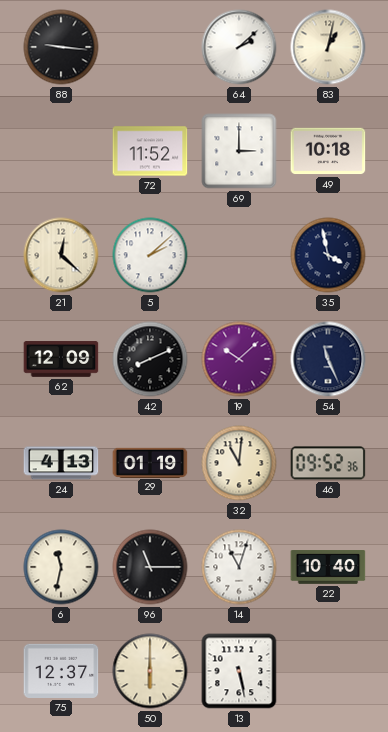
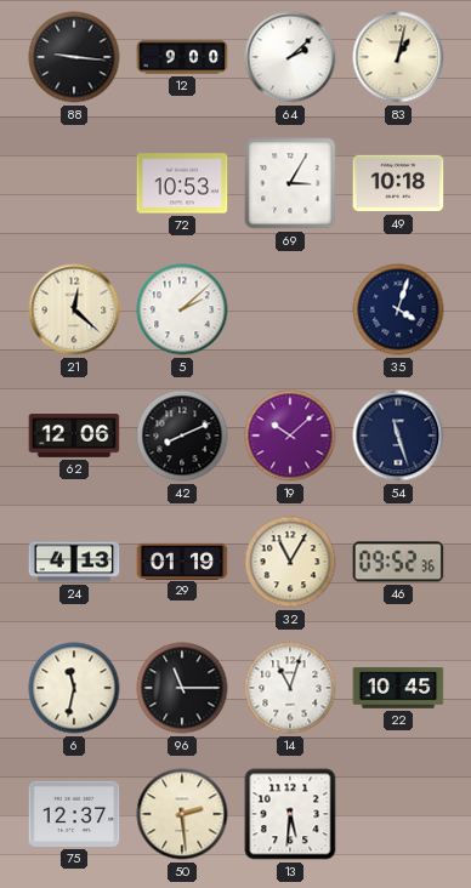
12: none -> 9:00
72: 11:52 -> 10:53
69: 3:00 -> 3:05
35: 3:58 -> 4:03
62: 12:09 -> 12:06
54: 11:26 -> 11:27
32: 11:01 -> 11:05
22: 10:40 -> 10:45
50: 6:00 -> 2:29
13: 5:28 -> 5:31
